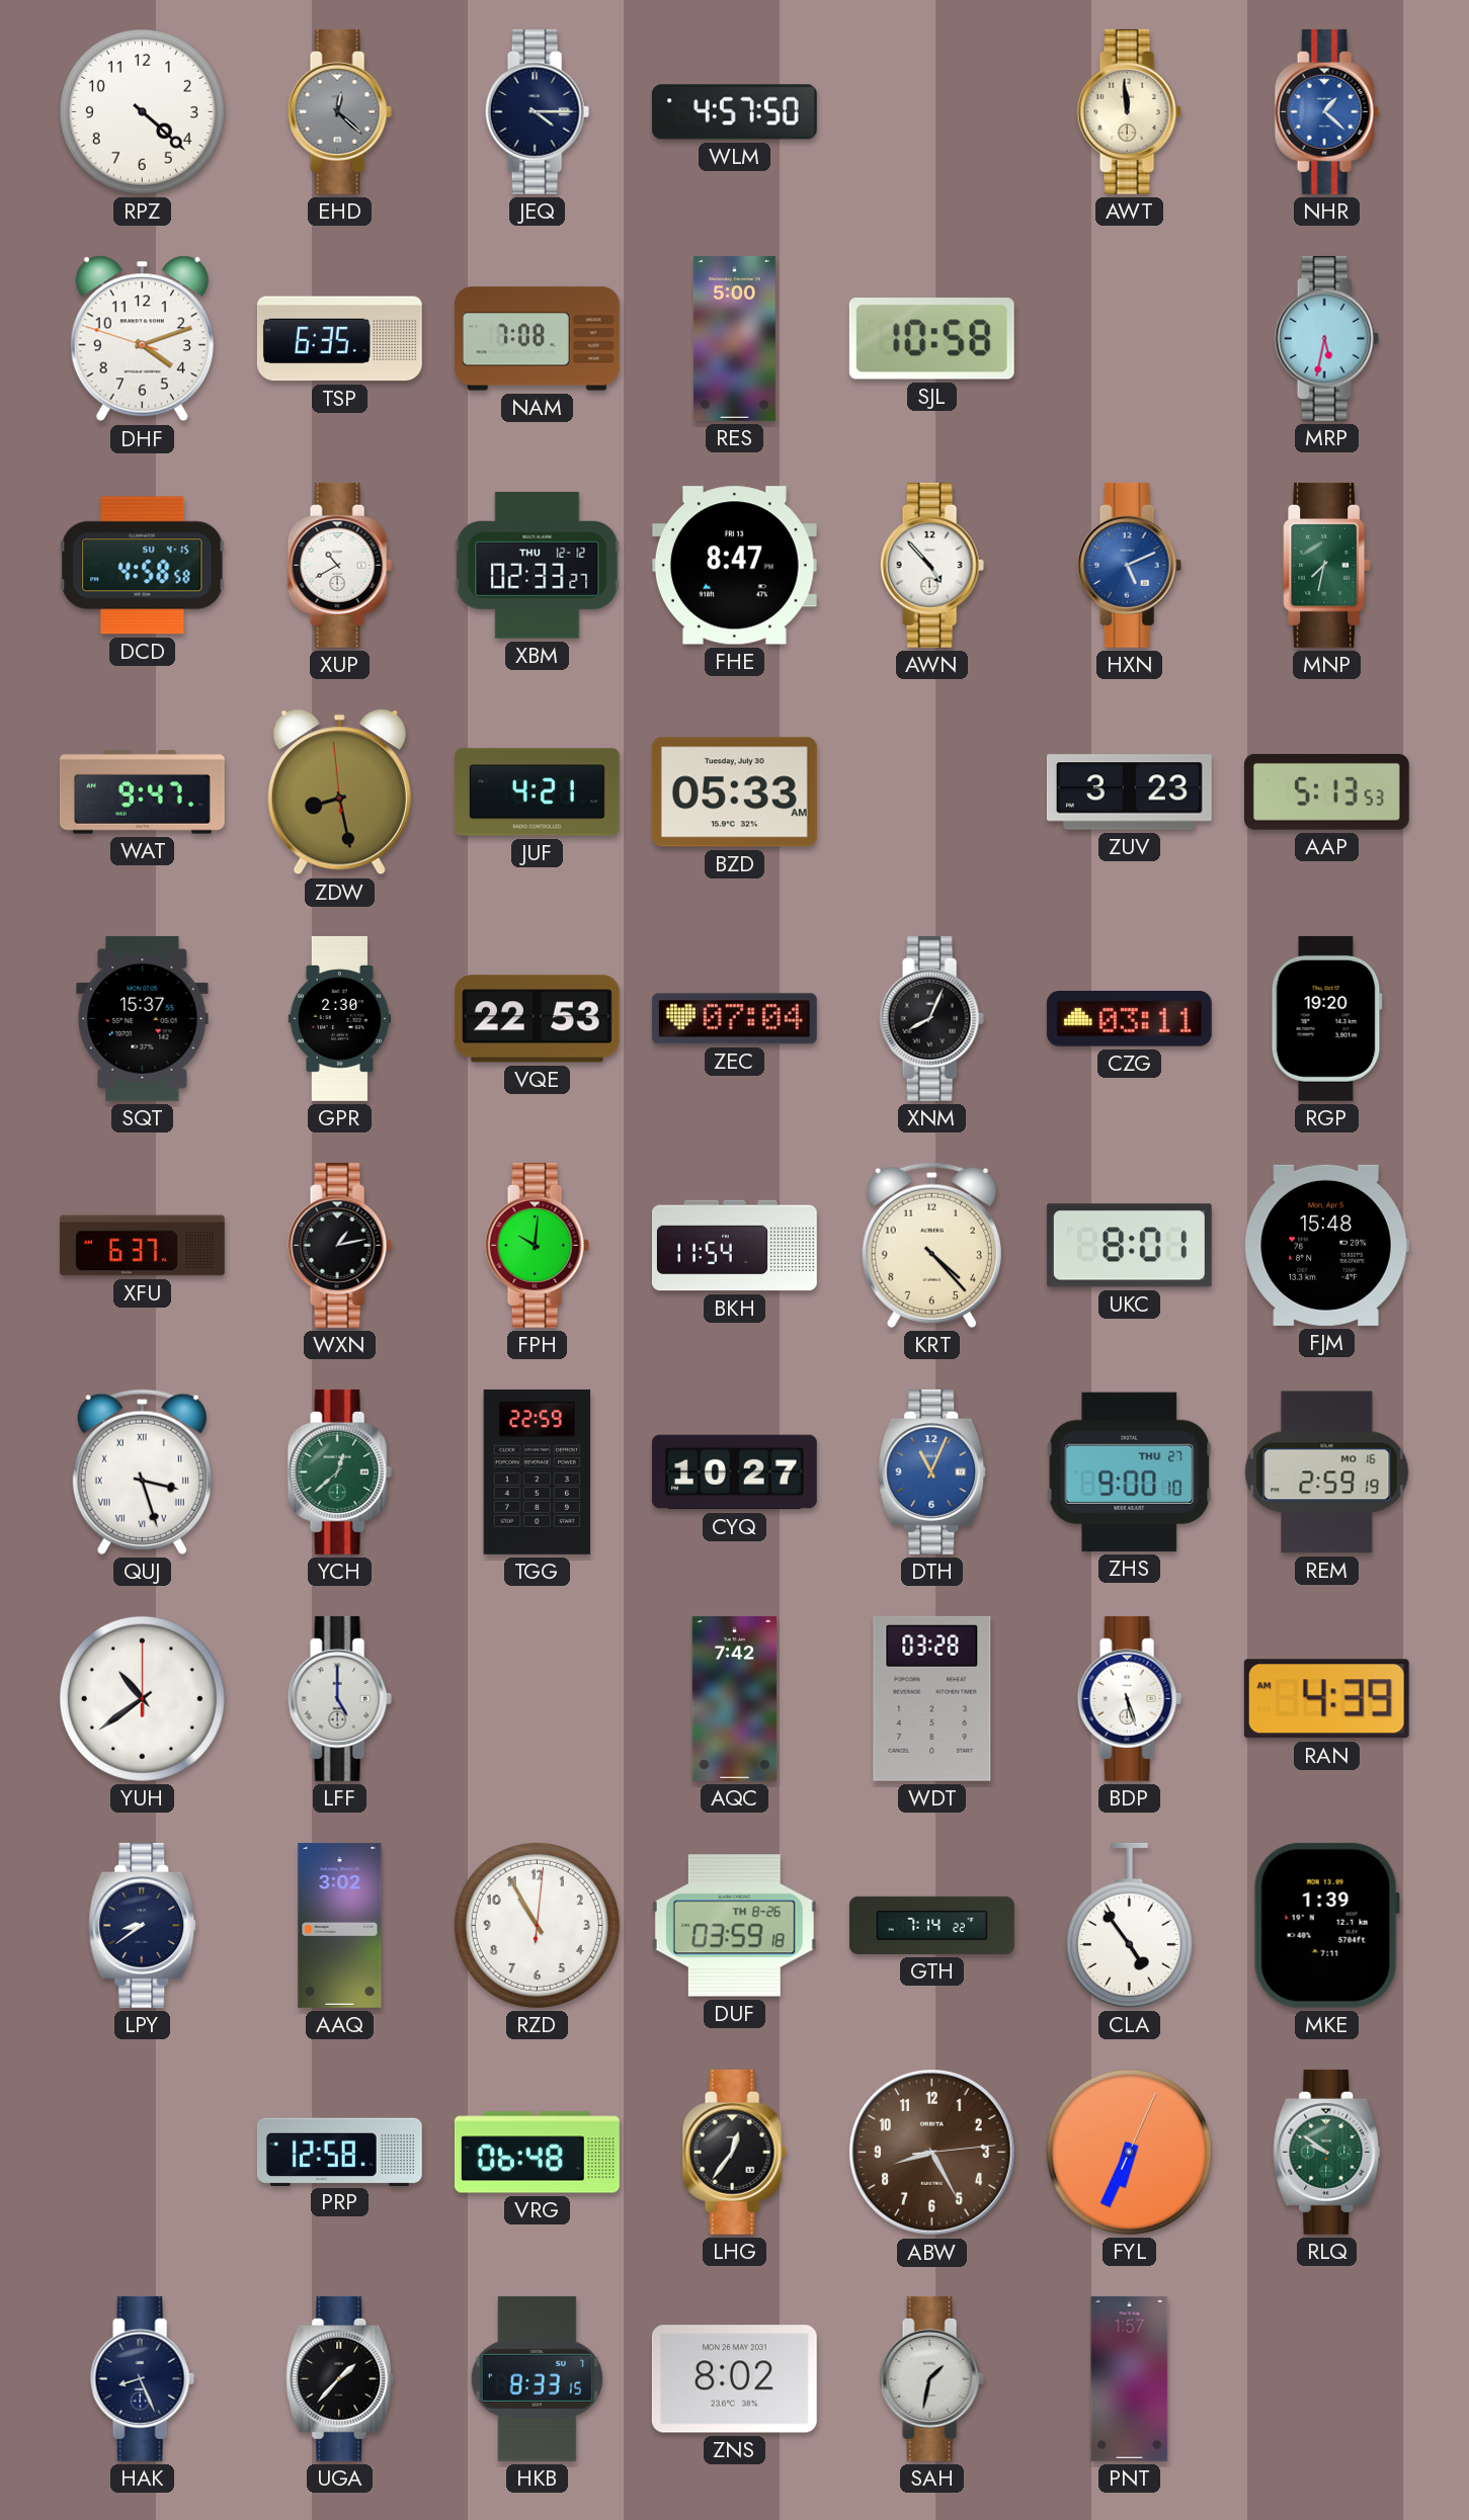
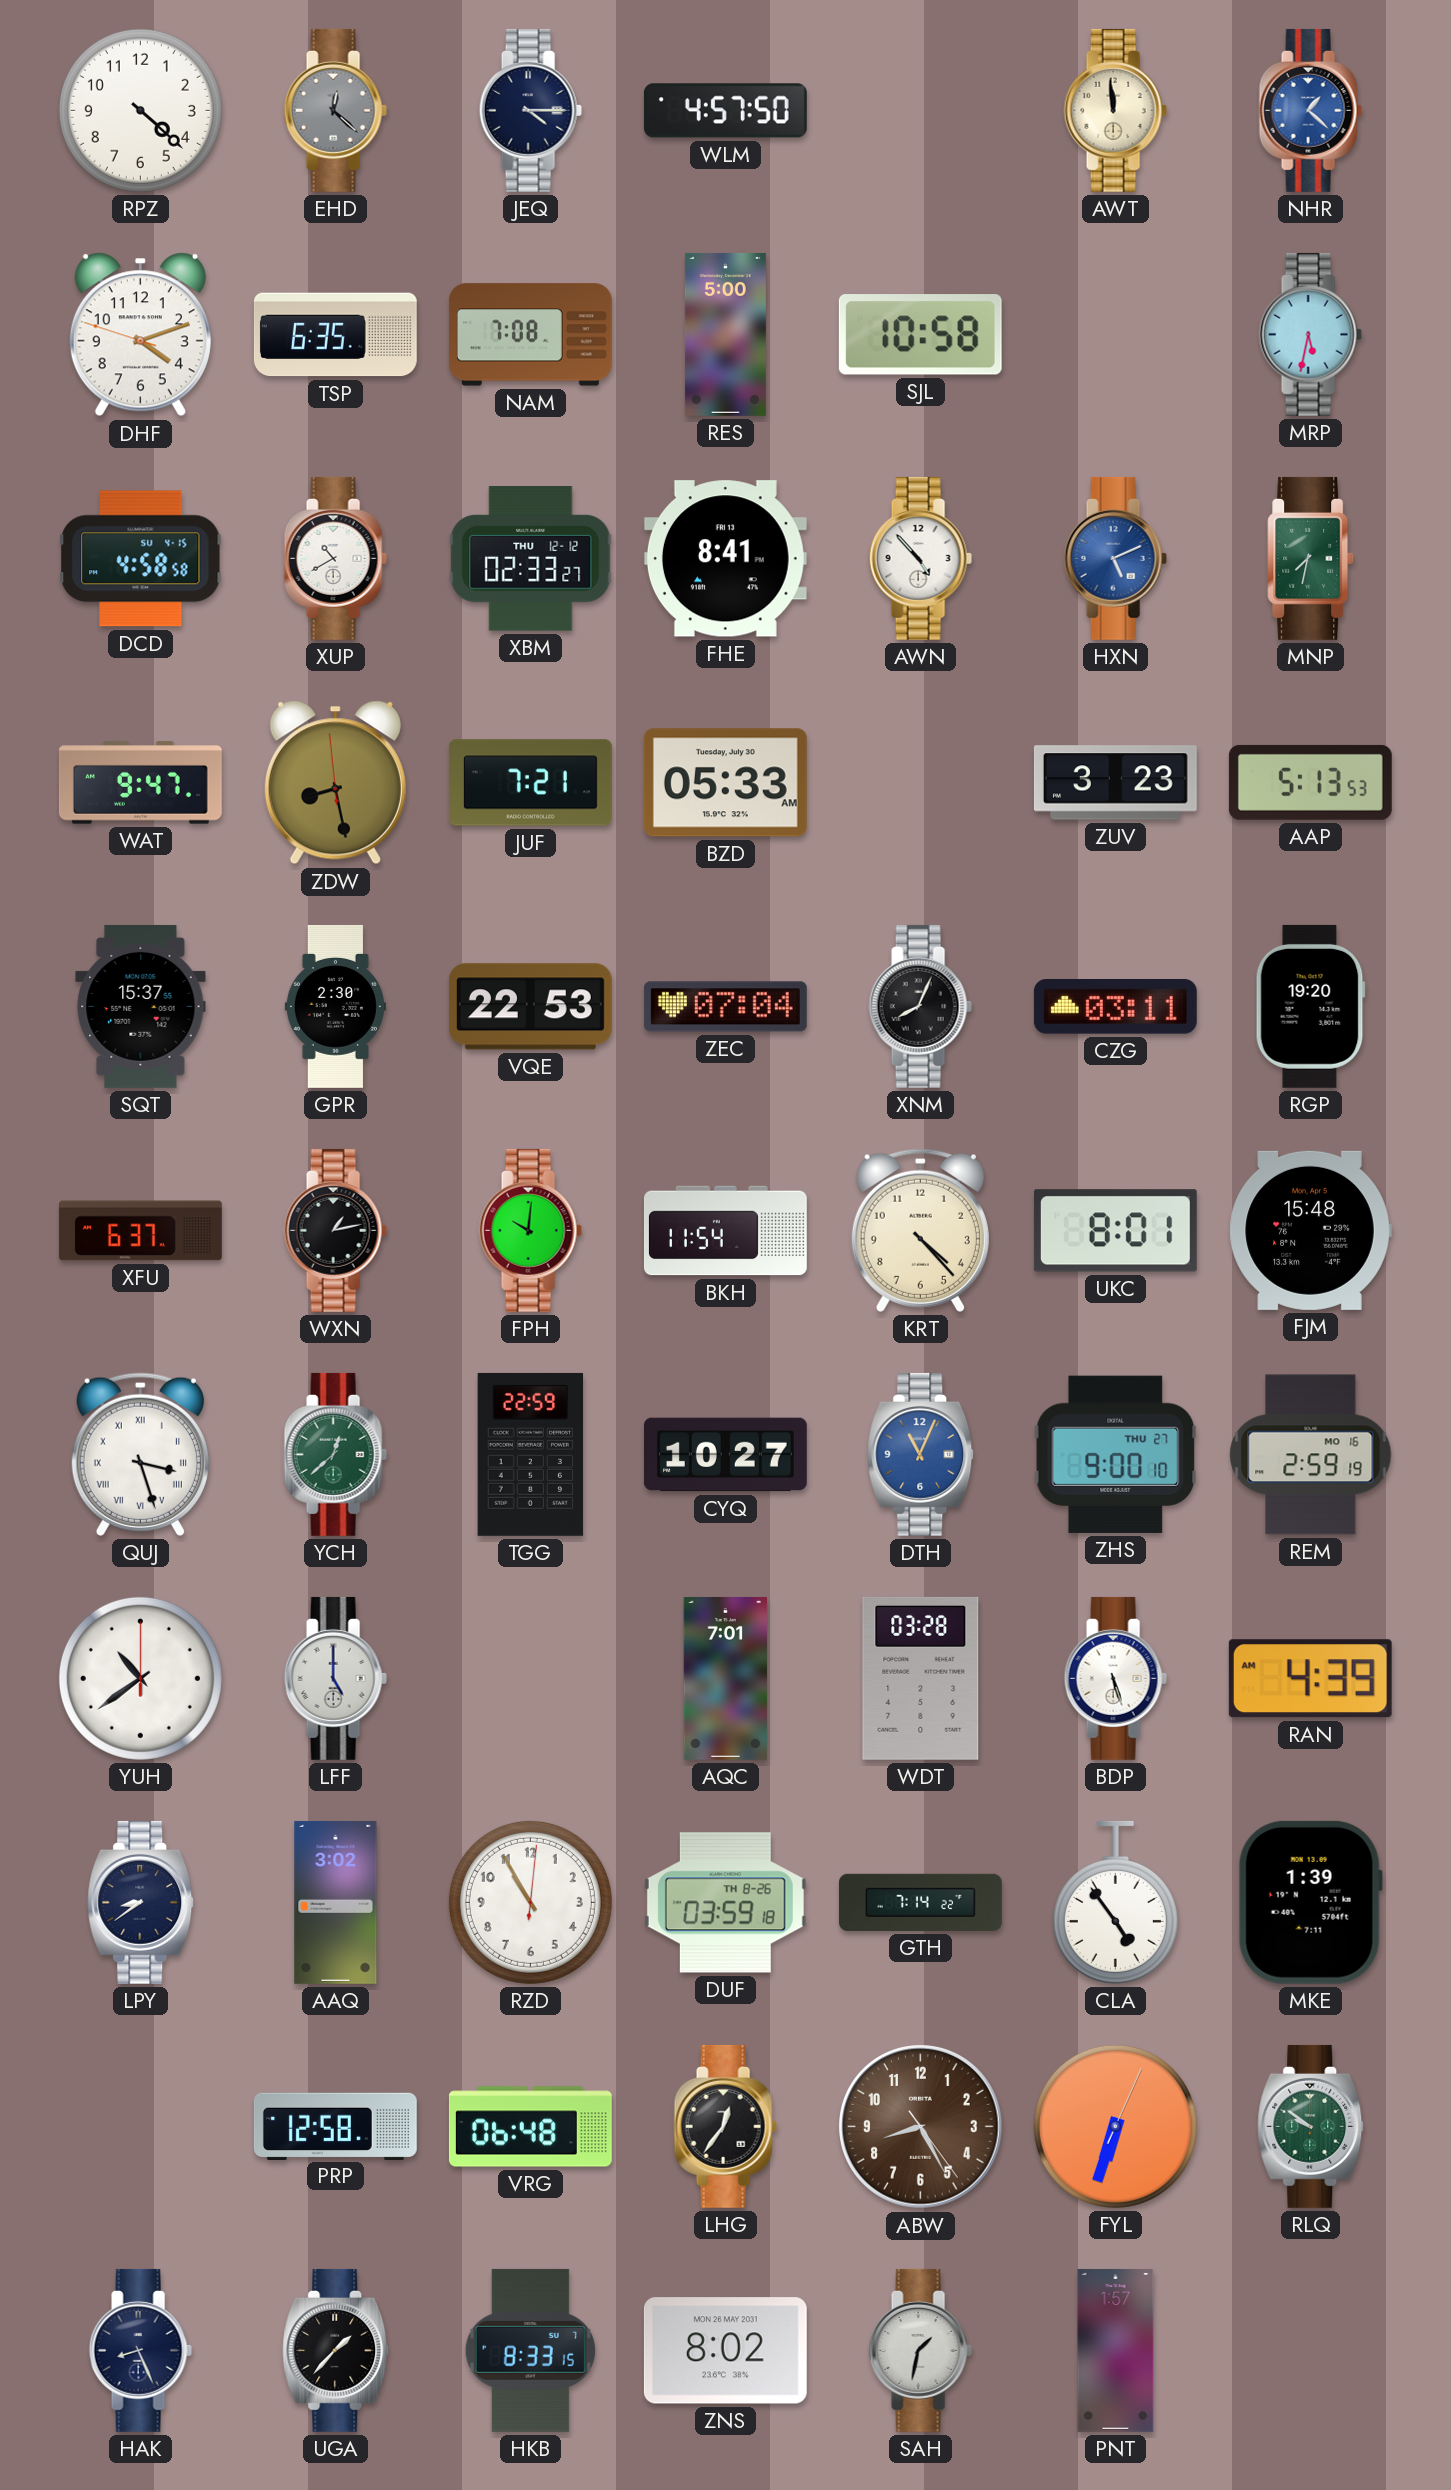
FHE: 8:47 -> 8:41
JUF: 4:21 -> 7:21
AQC: 7:42 -> 7:01
ABW: 8:25:14 -> 8:25:24
FYL: 6:34 -> 6:33
